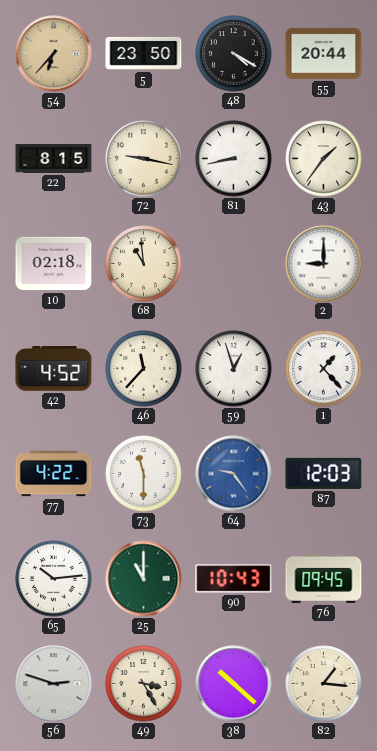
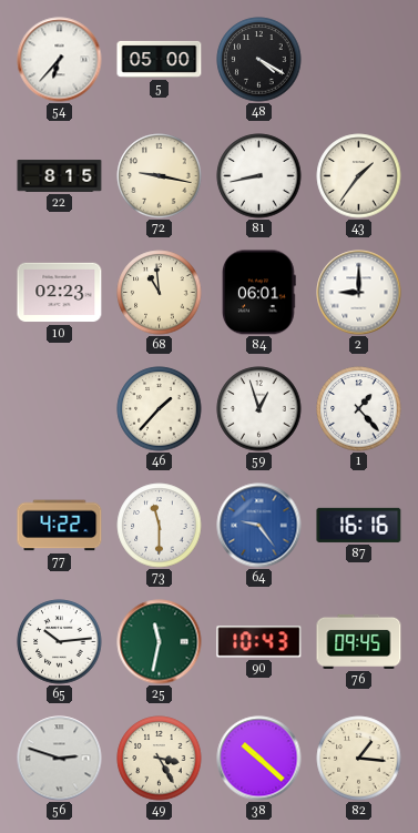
54 dial: champagne -> white
5: 23:50 -> 05:00
55: 20:44 -> none
10: 02:18 -> 02:23
84: none -> 06:01
42: 4:52 -> none
46: 11:37 -> 1:37
87: 12:03 -> 16:16
25: 11:00 -> 11:32
